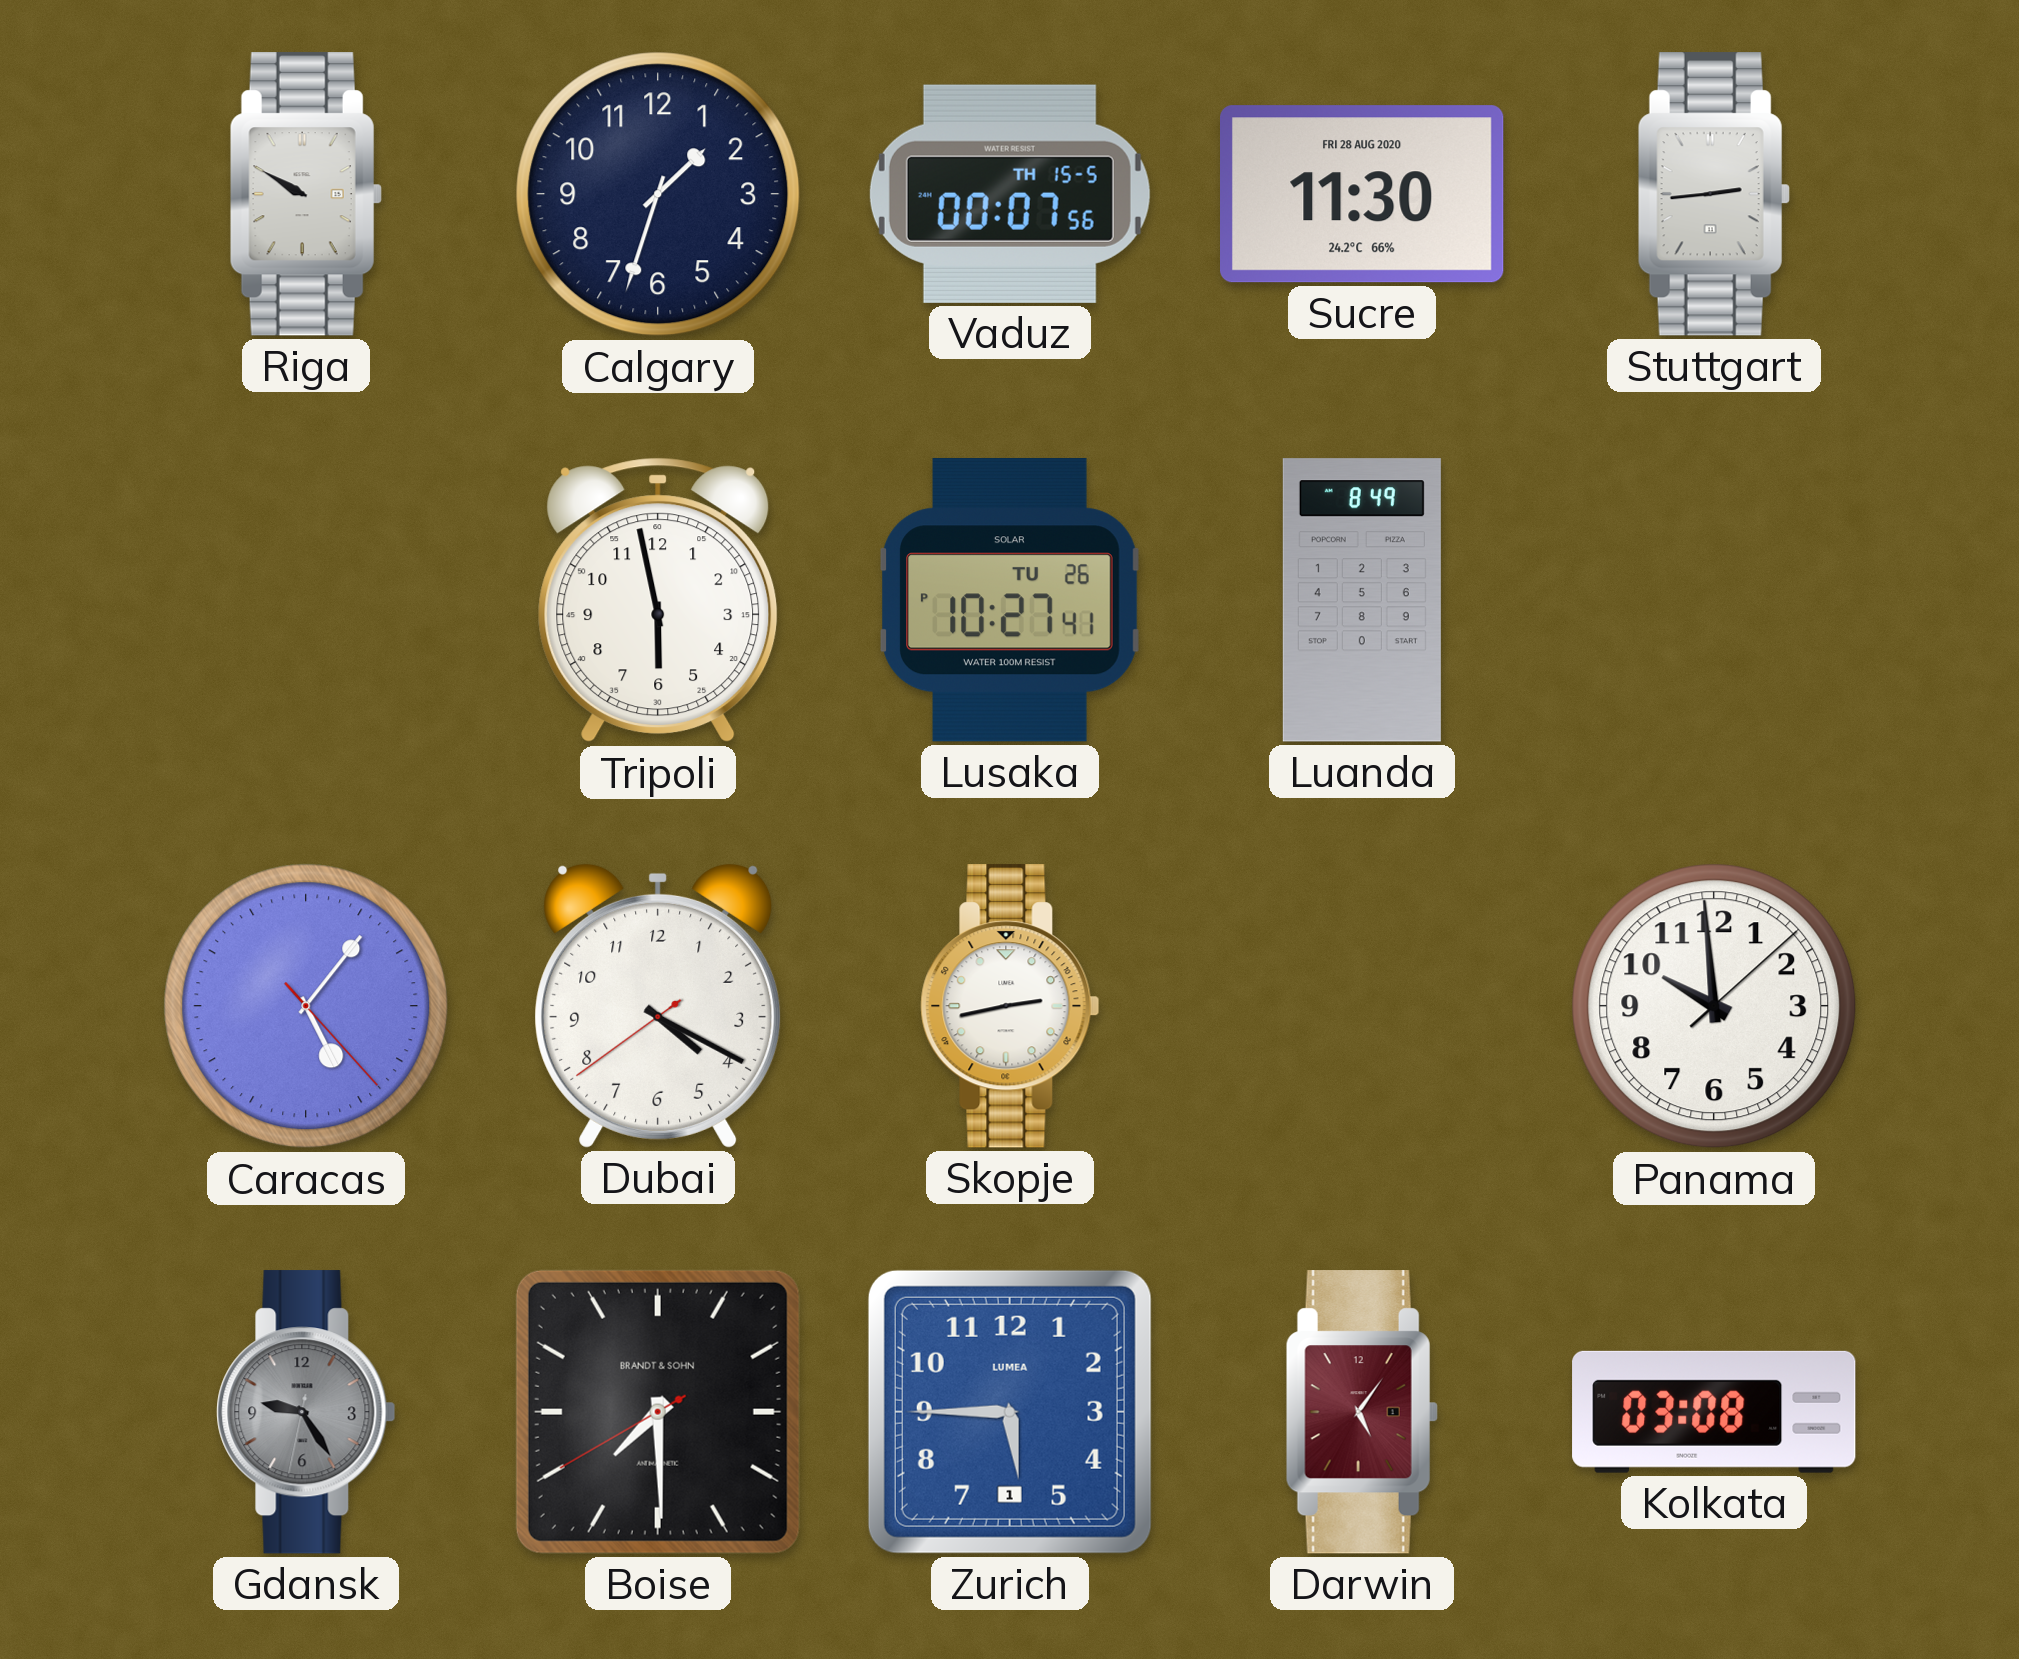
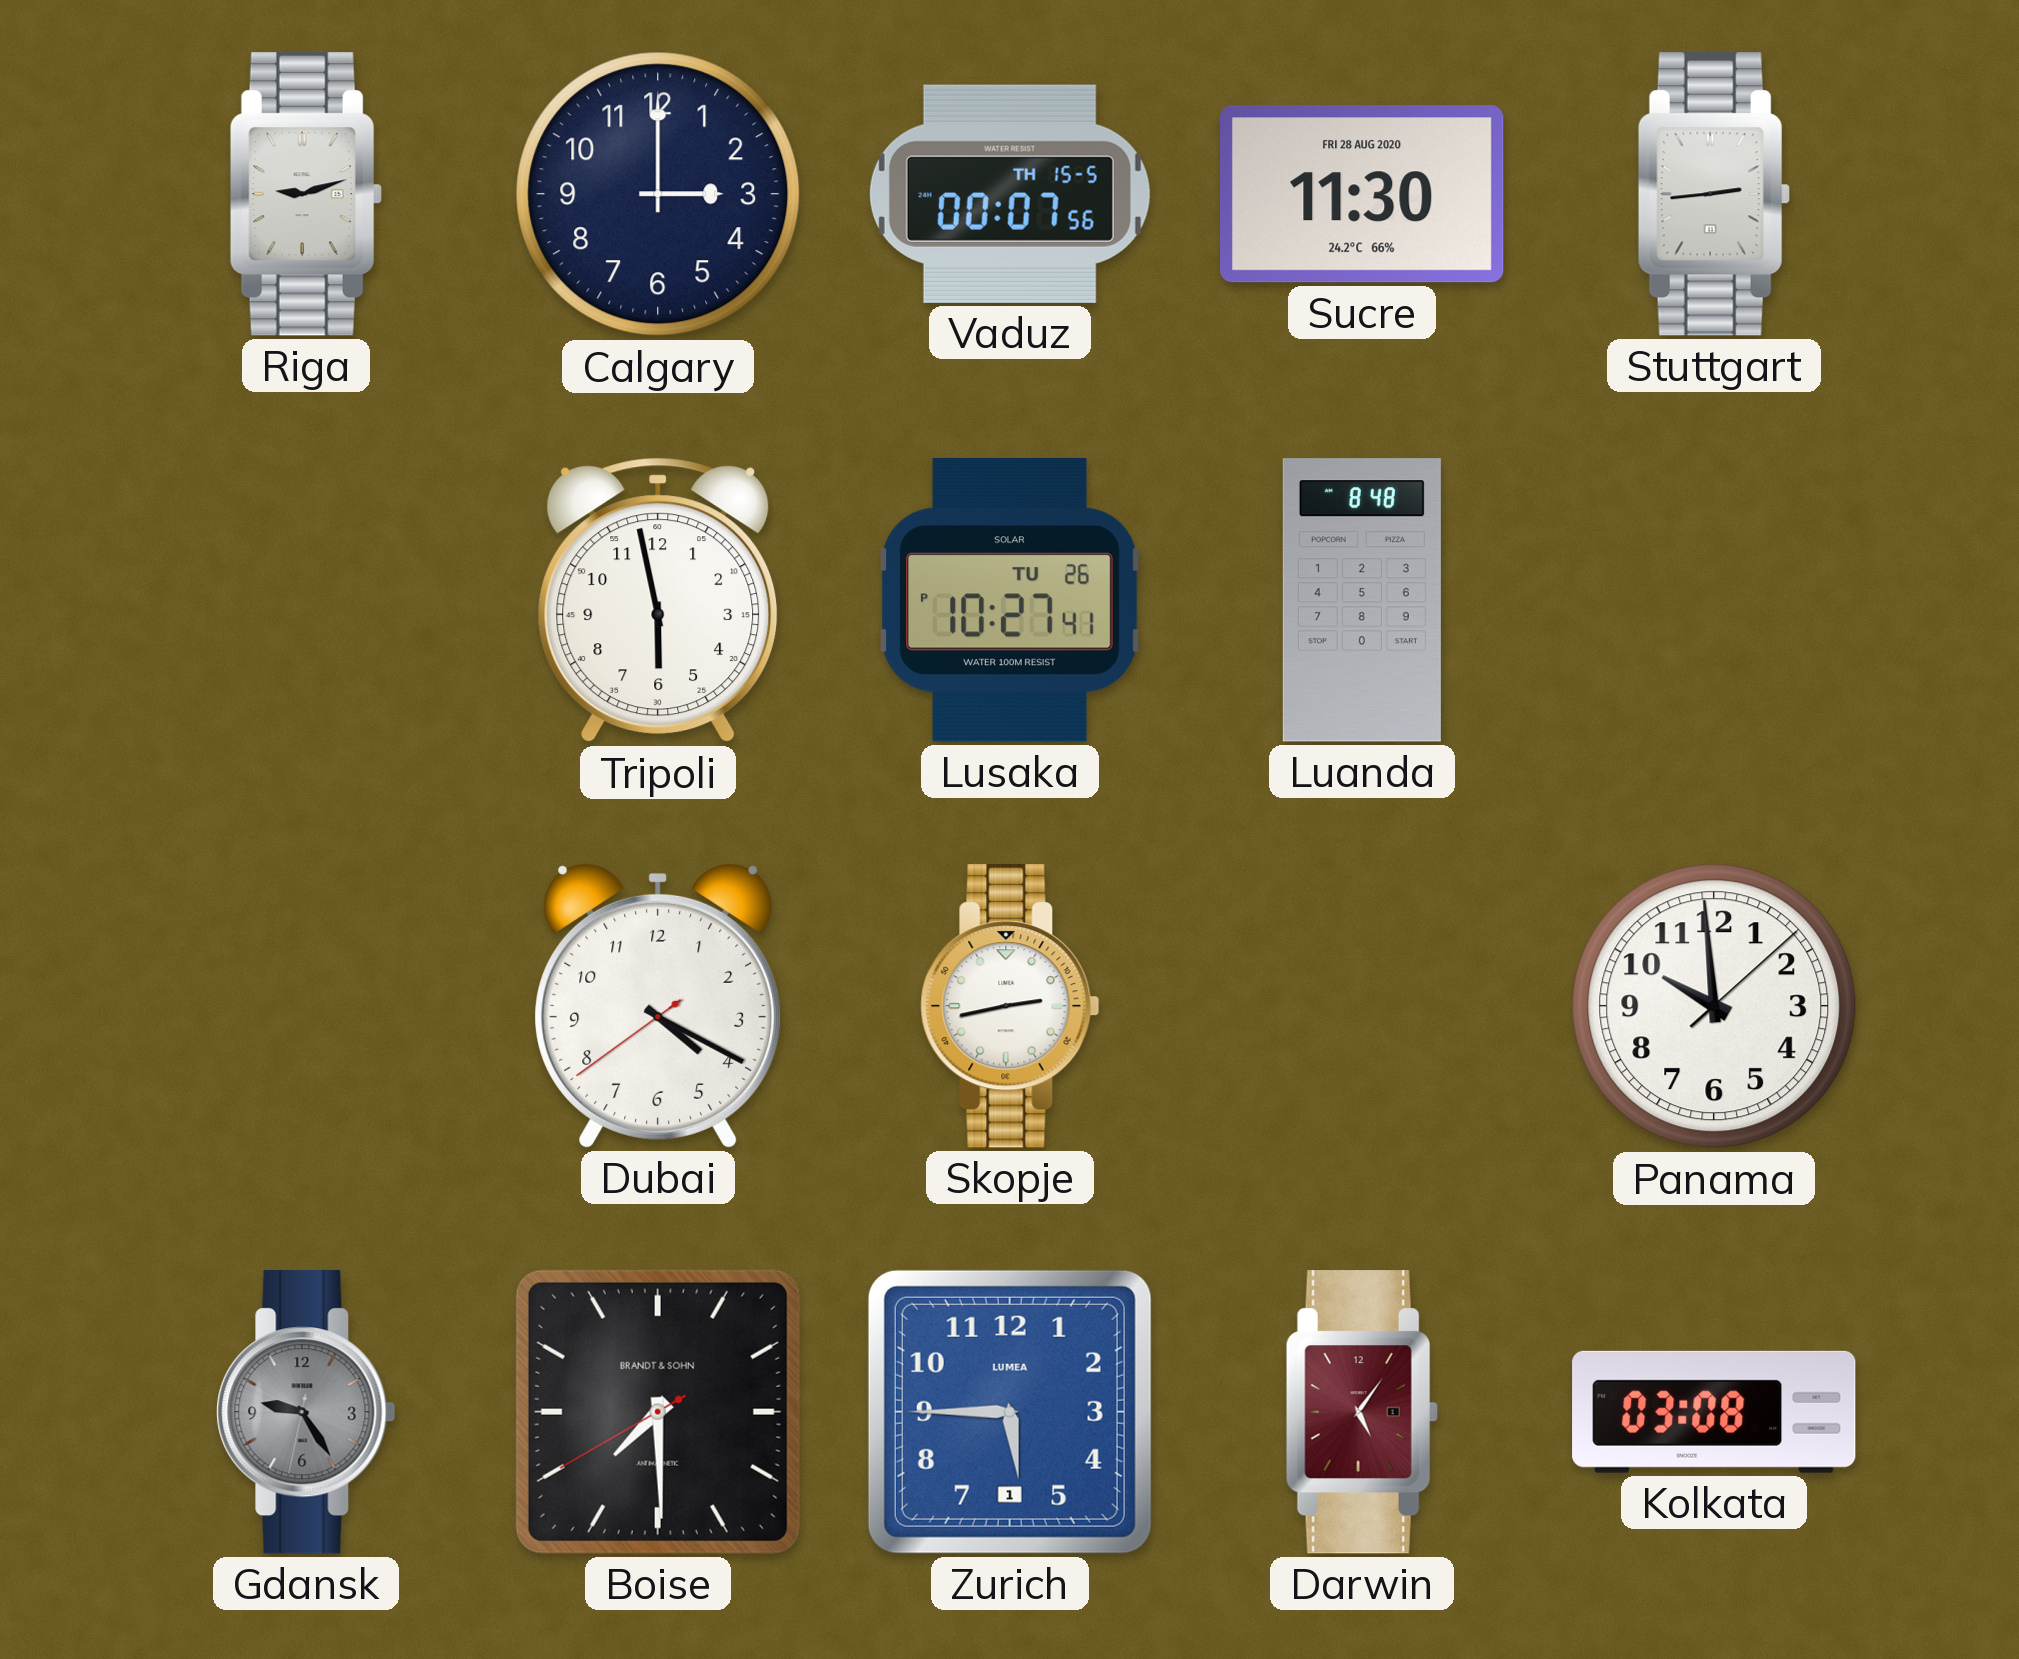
Riga: 9:50 -> 9:12
Calgary: 1:33 -> 3:00
Luanda: 8:49 -> 8:48
Caracas: 5:06 -> none
